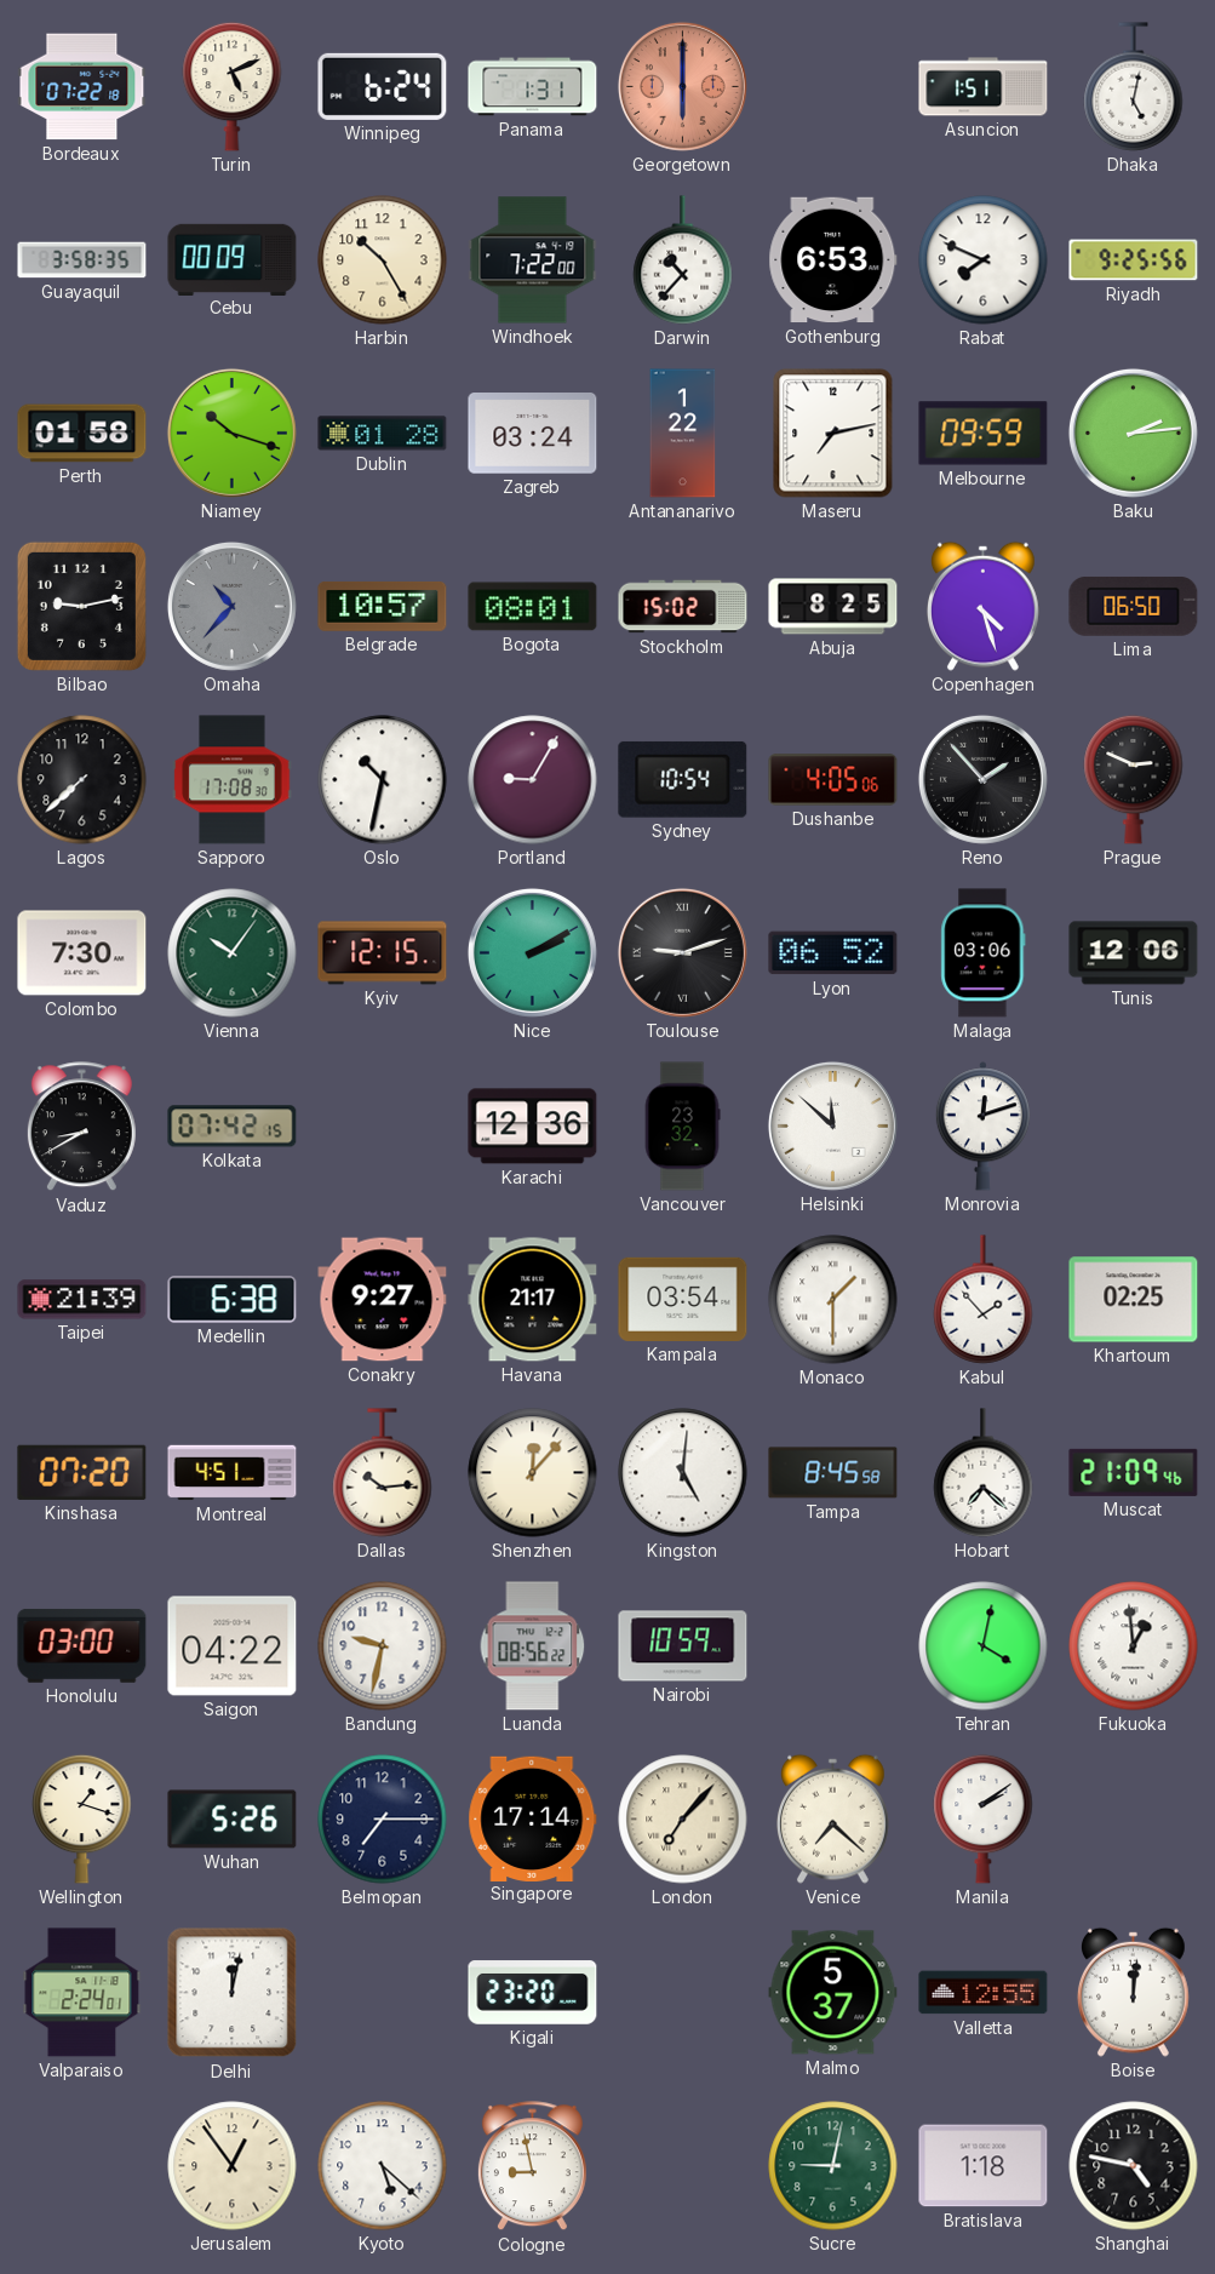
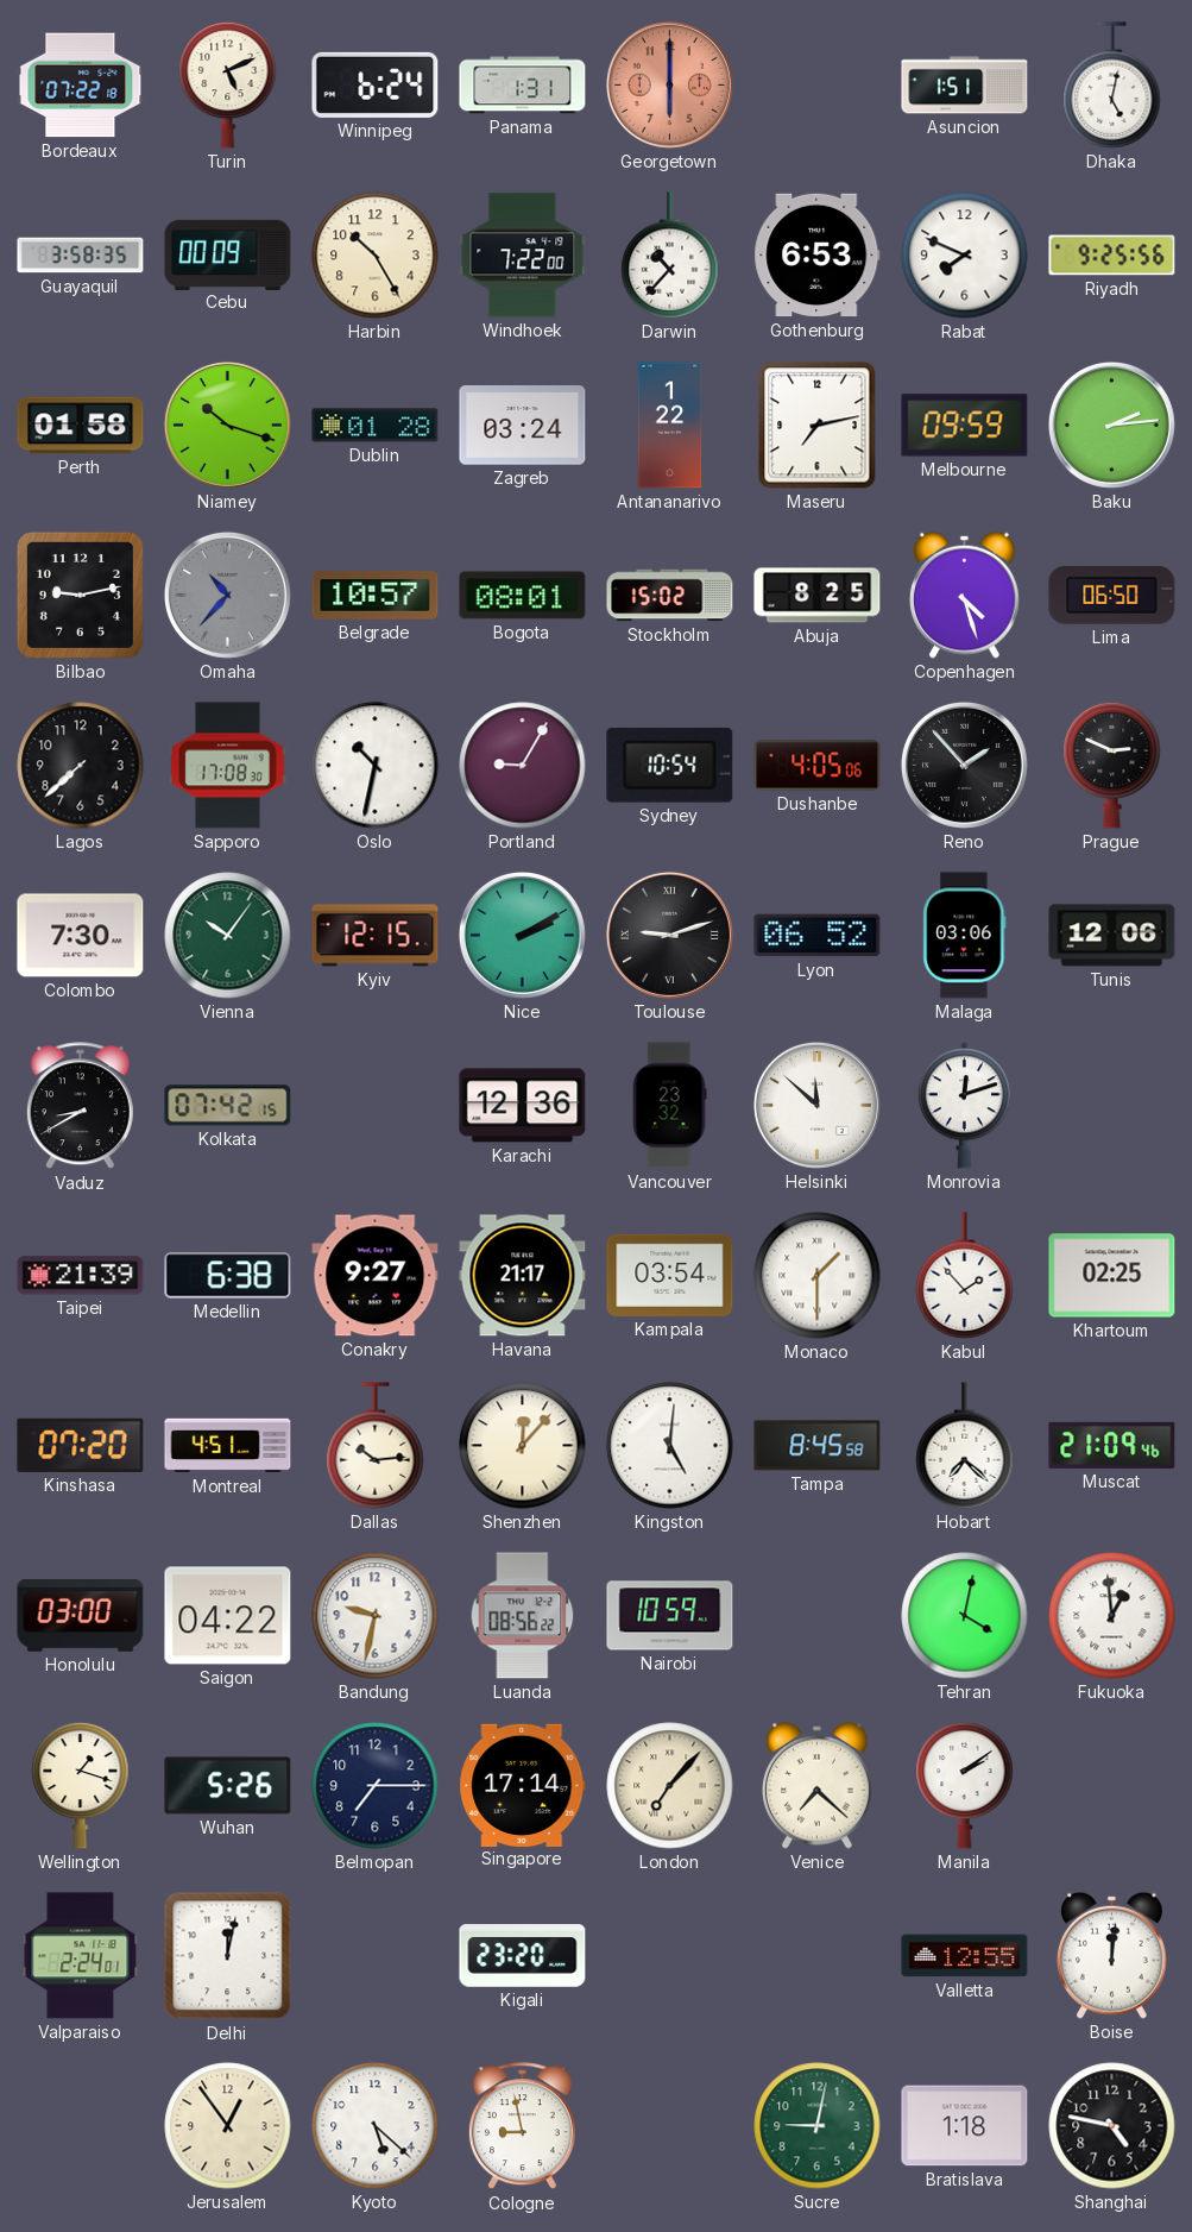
Malmo: 5:37 -> none
